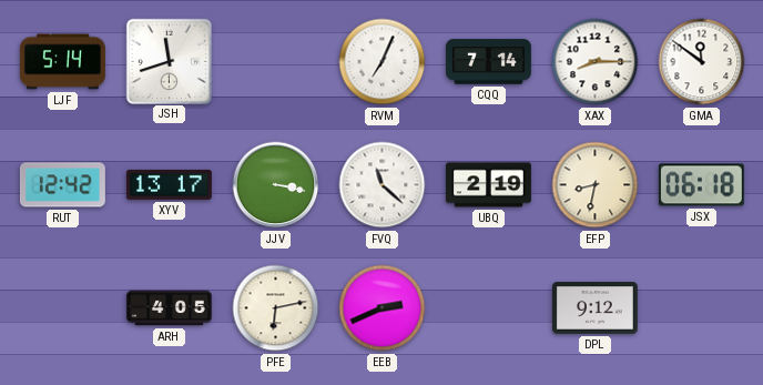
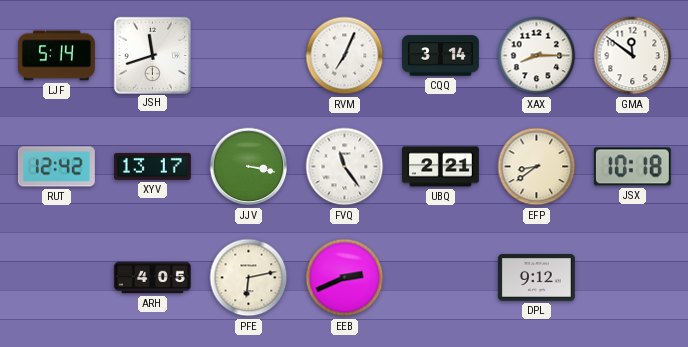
CQQ: 7:14 -> 3:14
FVQ: 11:22 -> 11:24
UBQ: 2:19 -> 2:21
EFP: 8:32 -> 8:39
JSX: 06:18 -> 10:18
